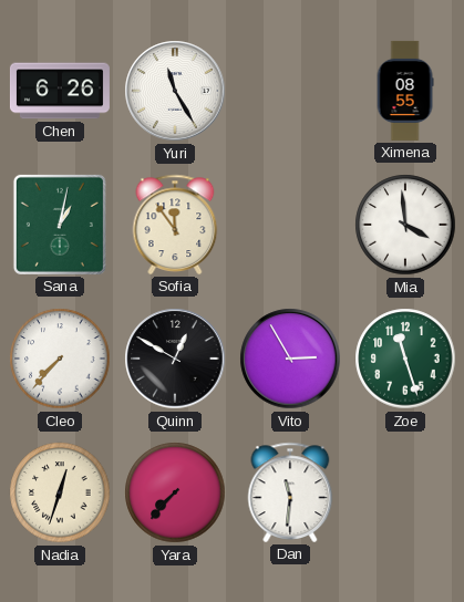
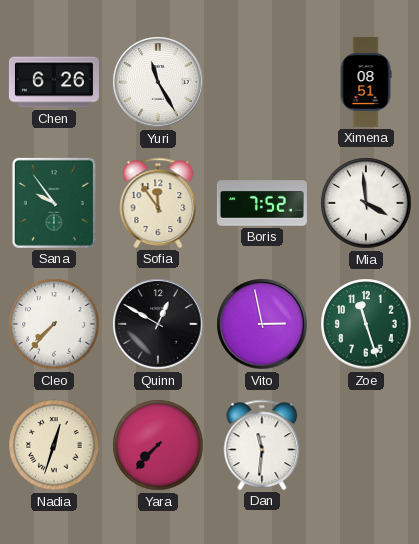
Ximena: 08:55 -> 08:51
Sana: 1:02 -> 9:54
Boris: none -> 7:52
Vito: 2:55 -> 2:58
